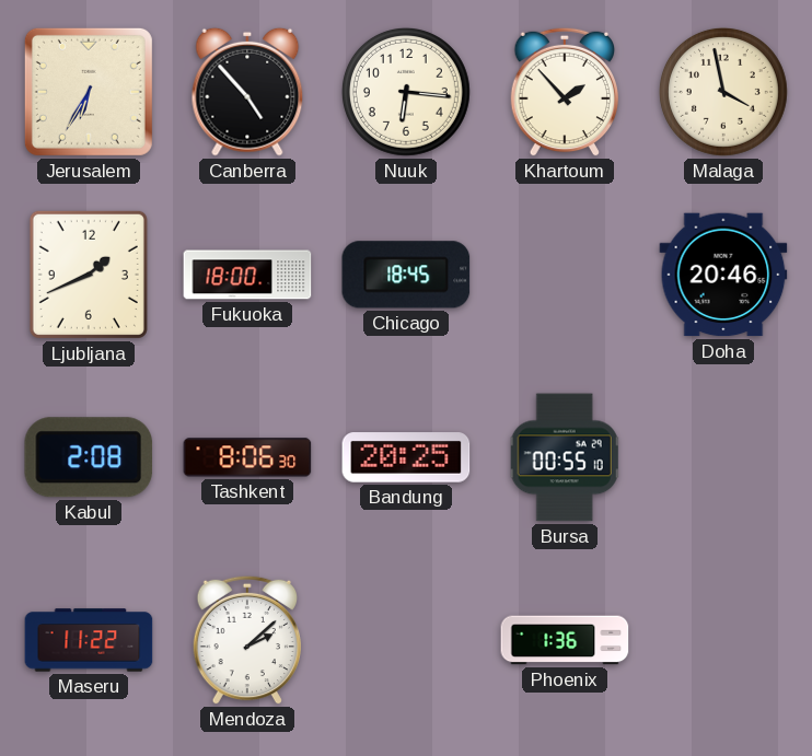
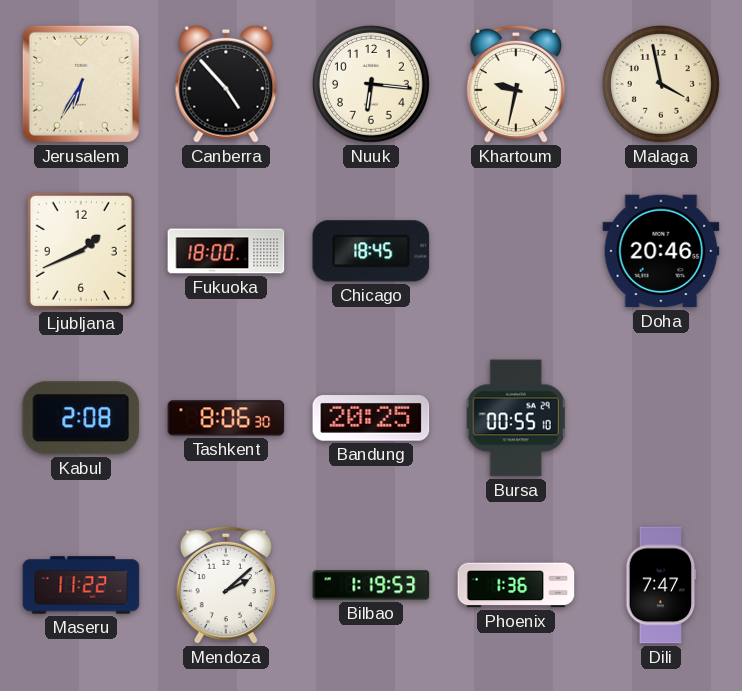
Khartoum: 1:53 -> 9:32
Bilbao: none -> 1:19
Dili: none -> 7:47
